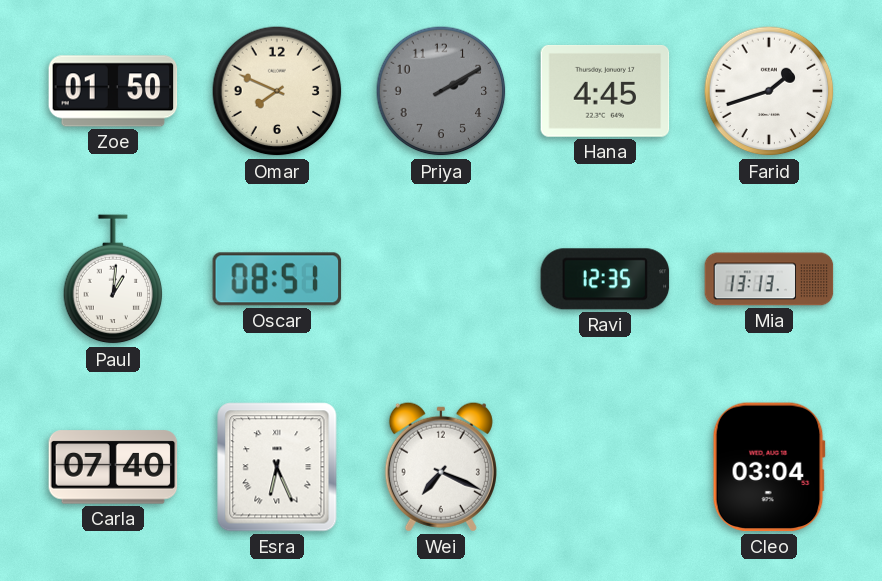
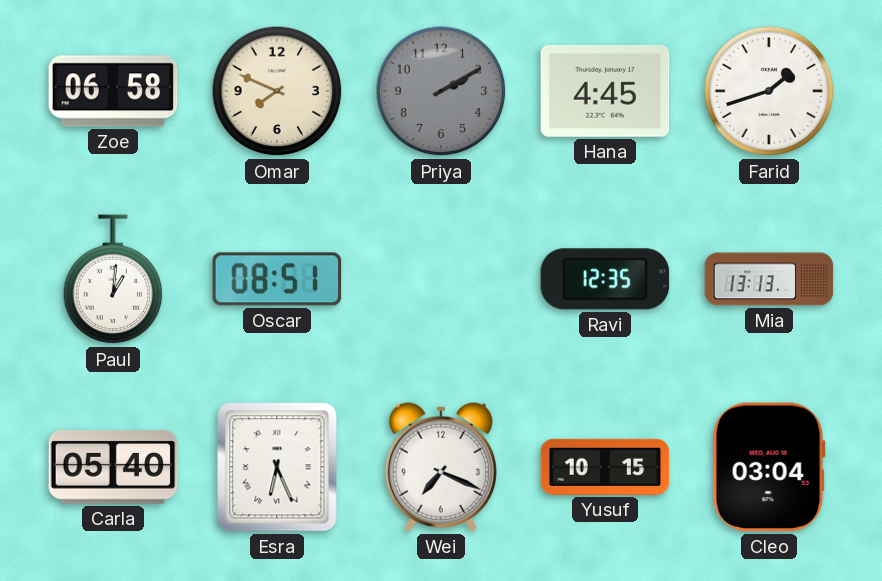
Zoe: 01:50 -> 06:58
Carla: 07:40 -> 05:40
Yusuf: none -> 10:15
